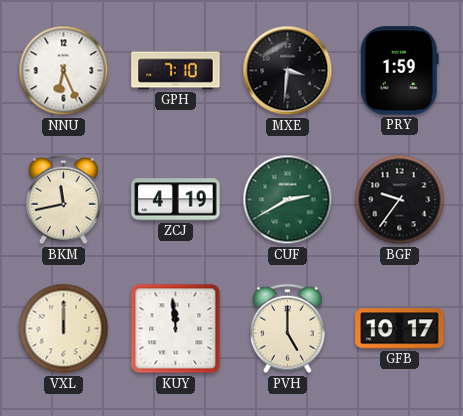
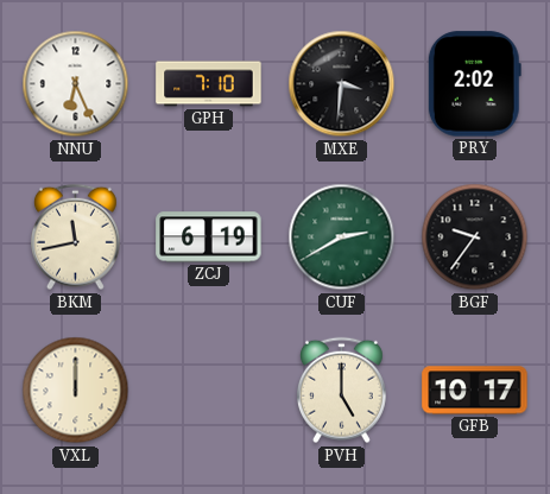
PRY: 1:59 -> 2:02
ZCJ: 4:19 -> 6:19
KUY: 11:59 -> none
